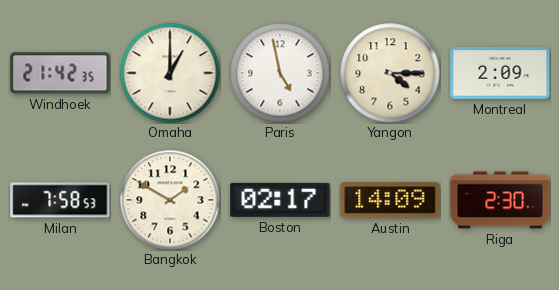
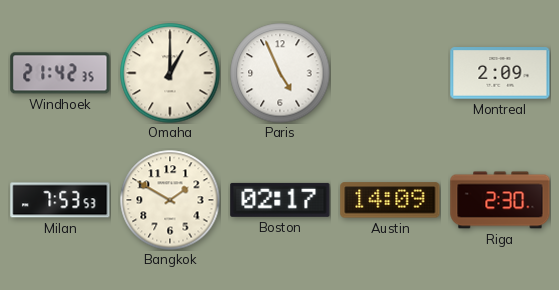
Paris: 4:58 -> 4:56
Yangon: 4:15 -> none
Milan: 7:58 -> 7:53
